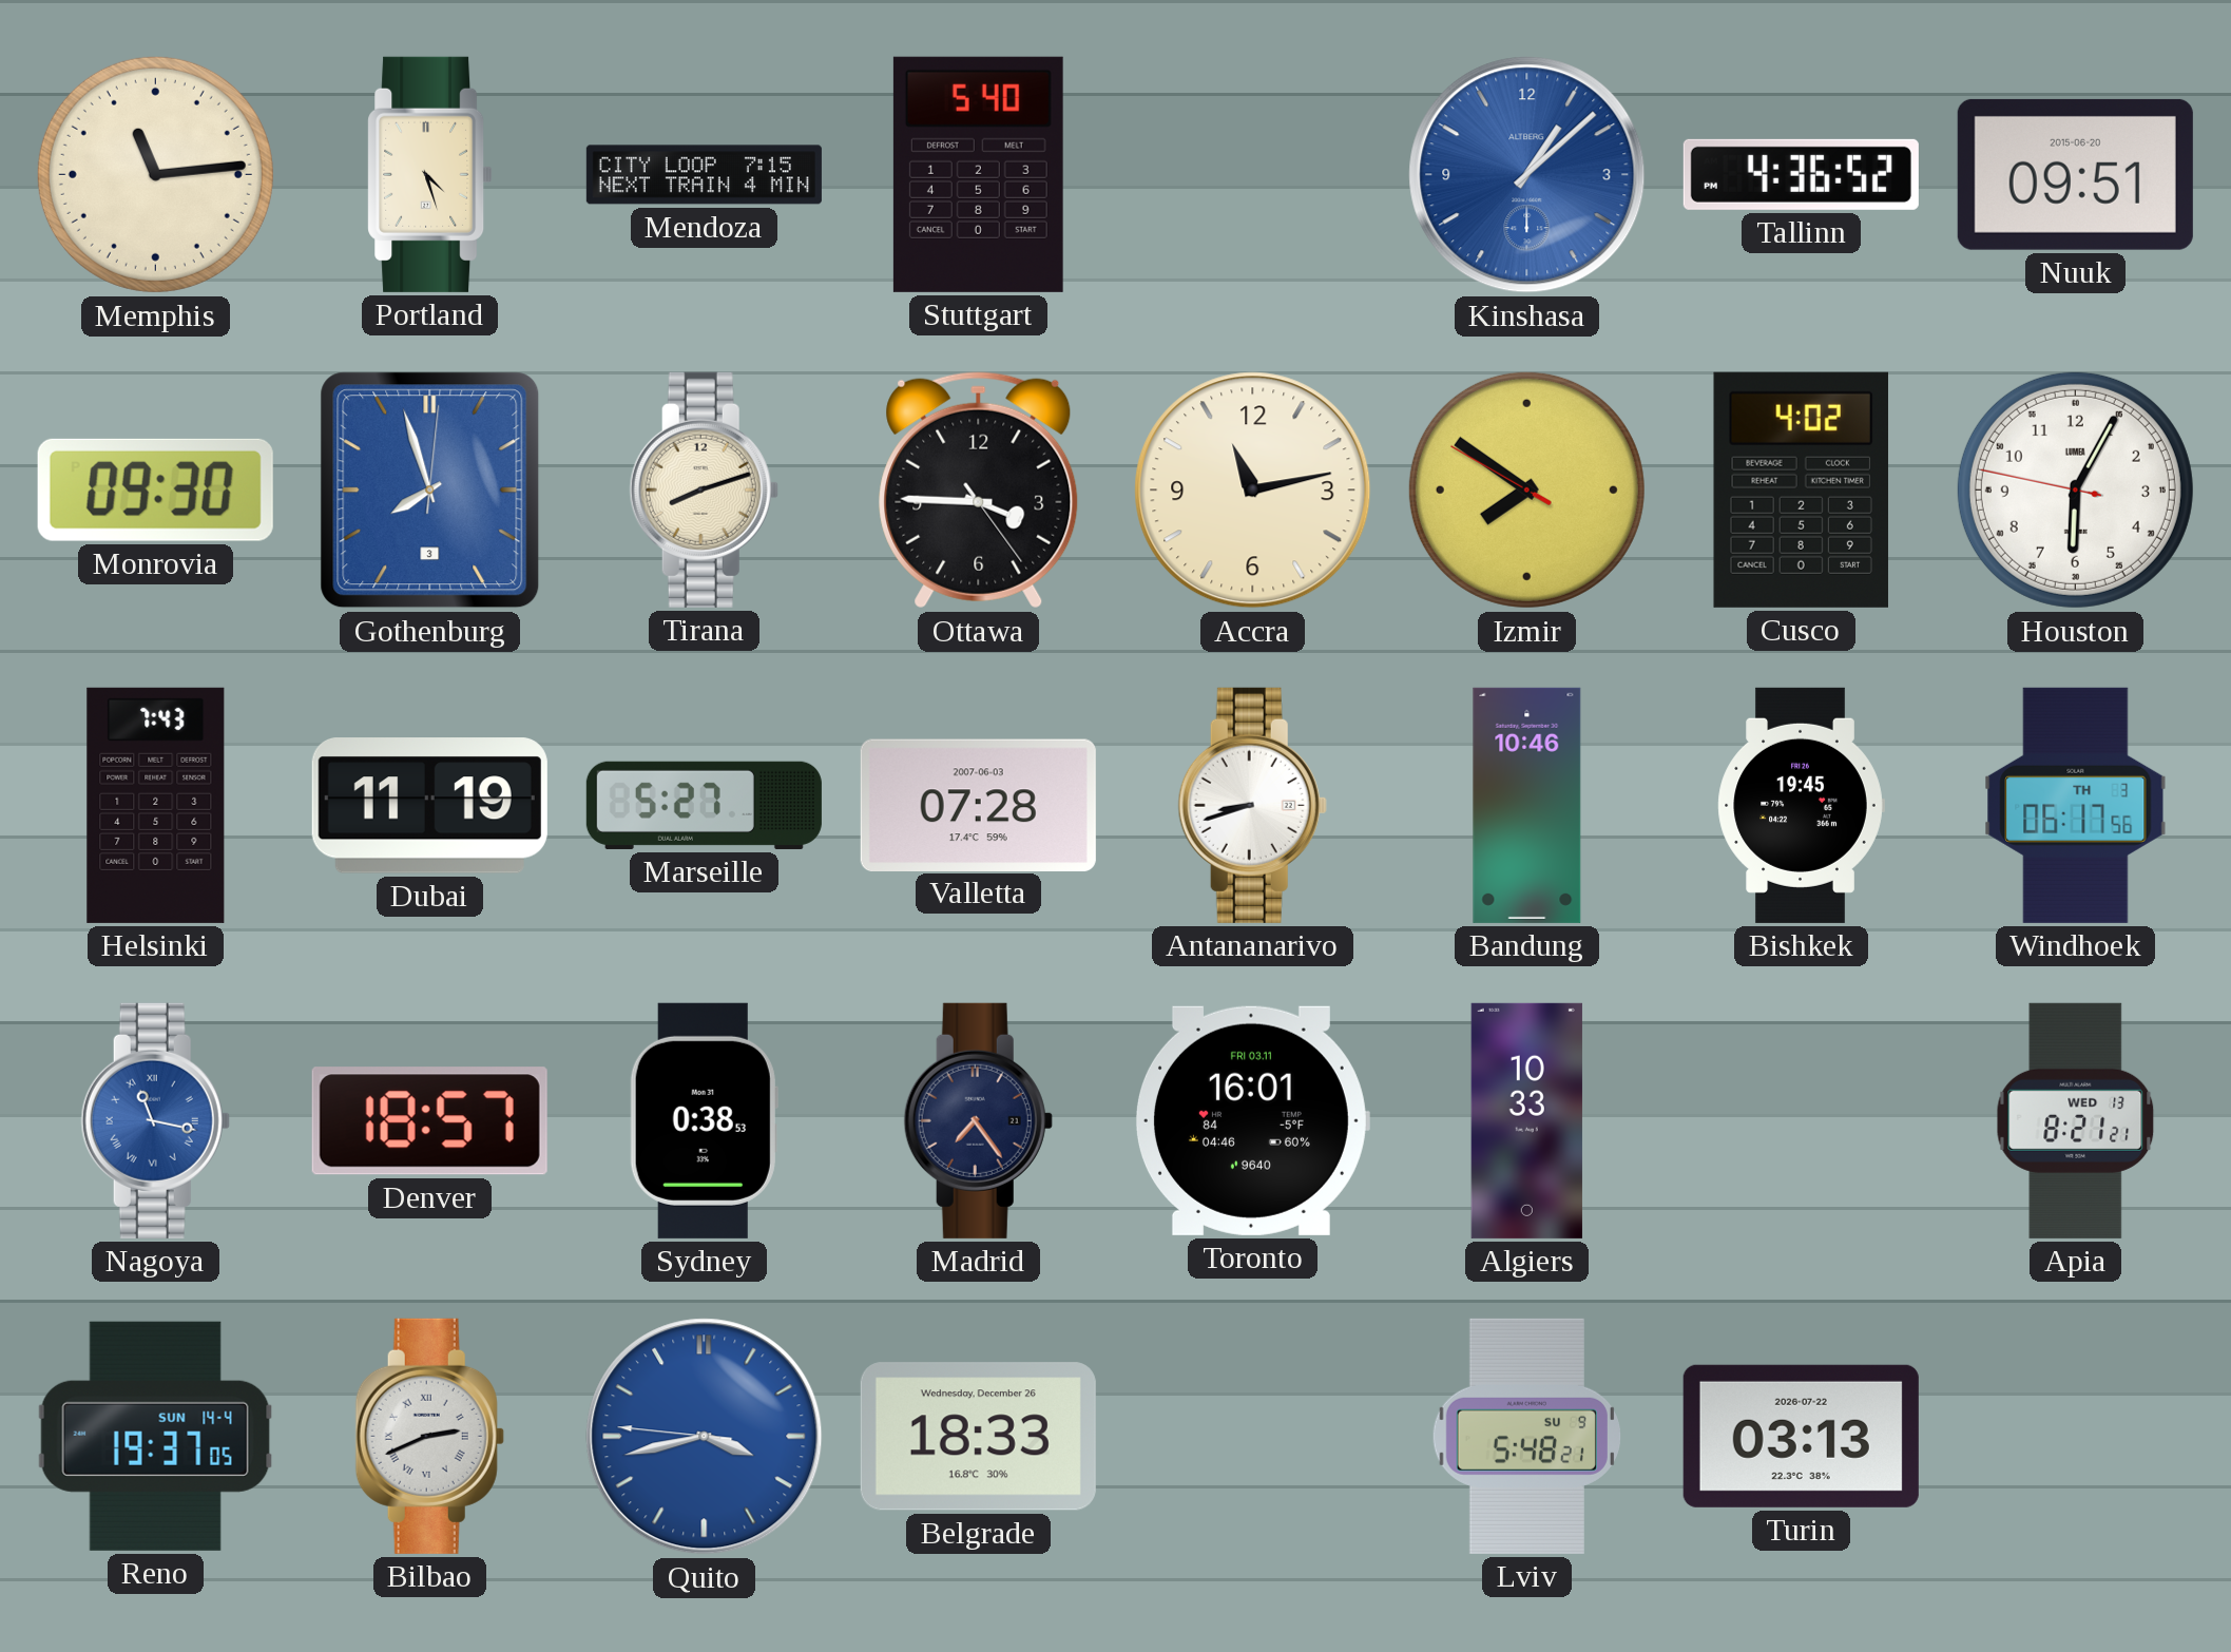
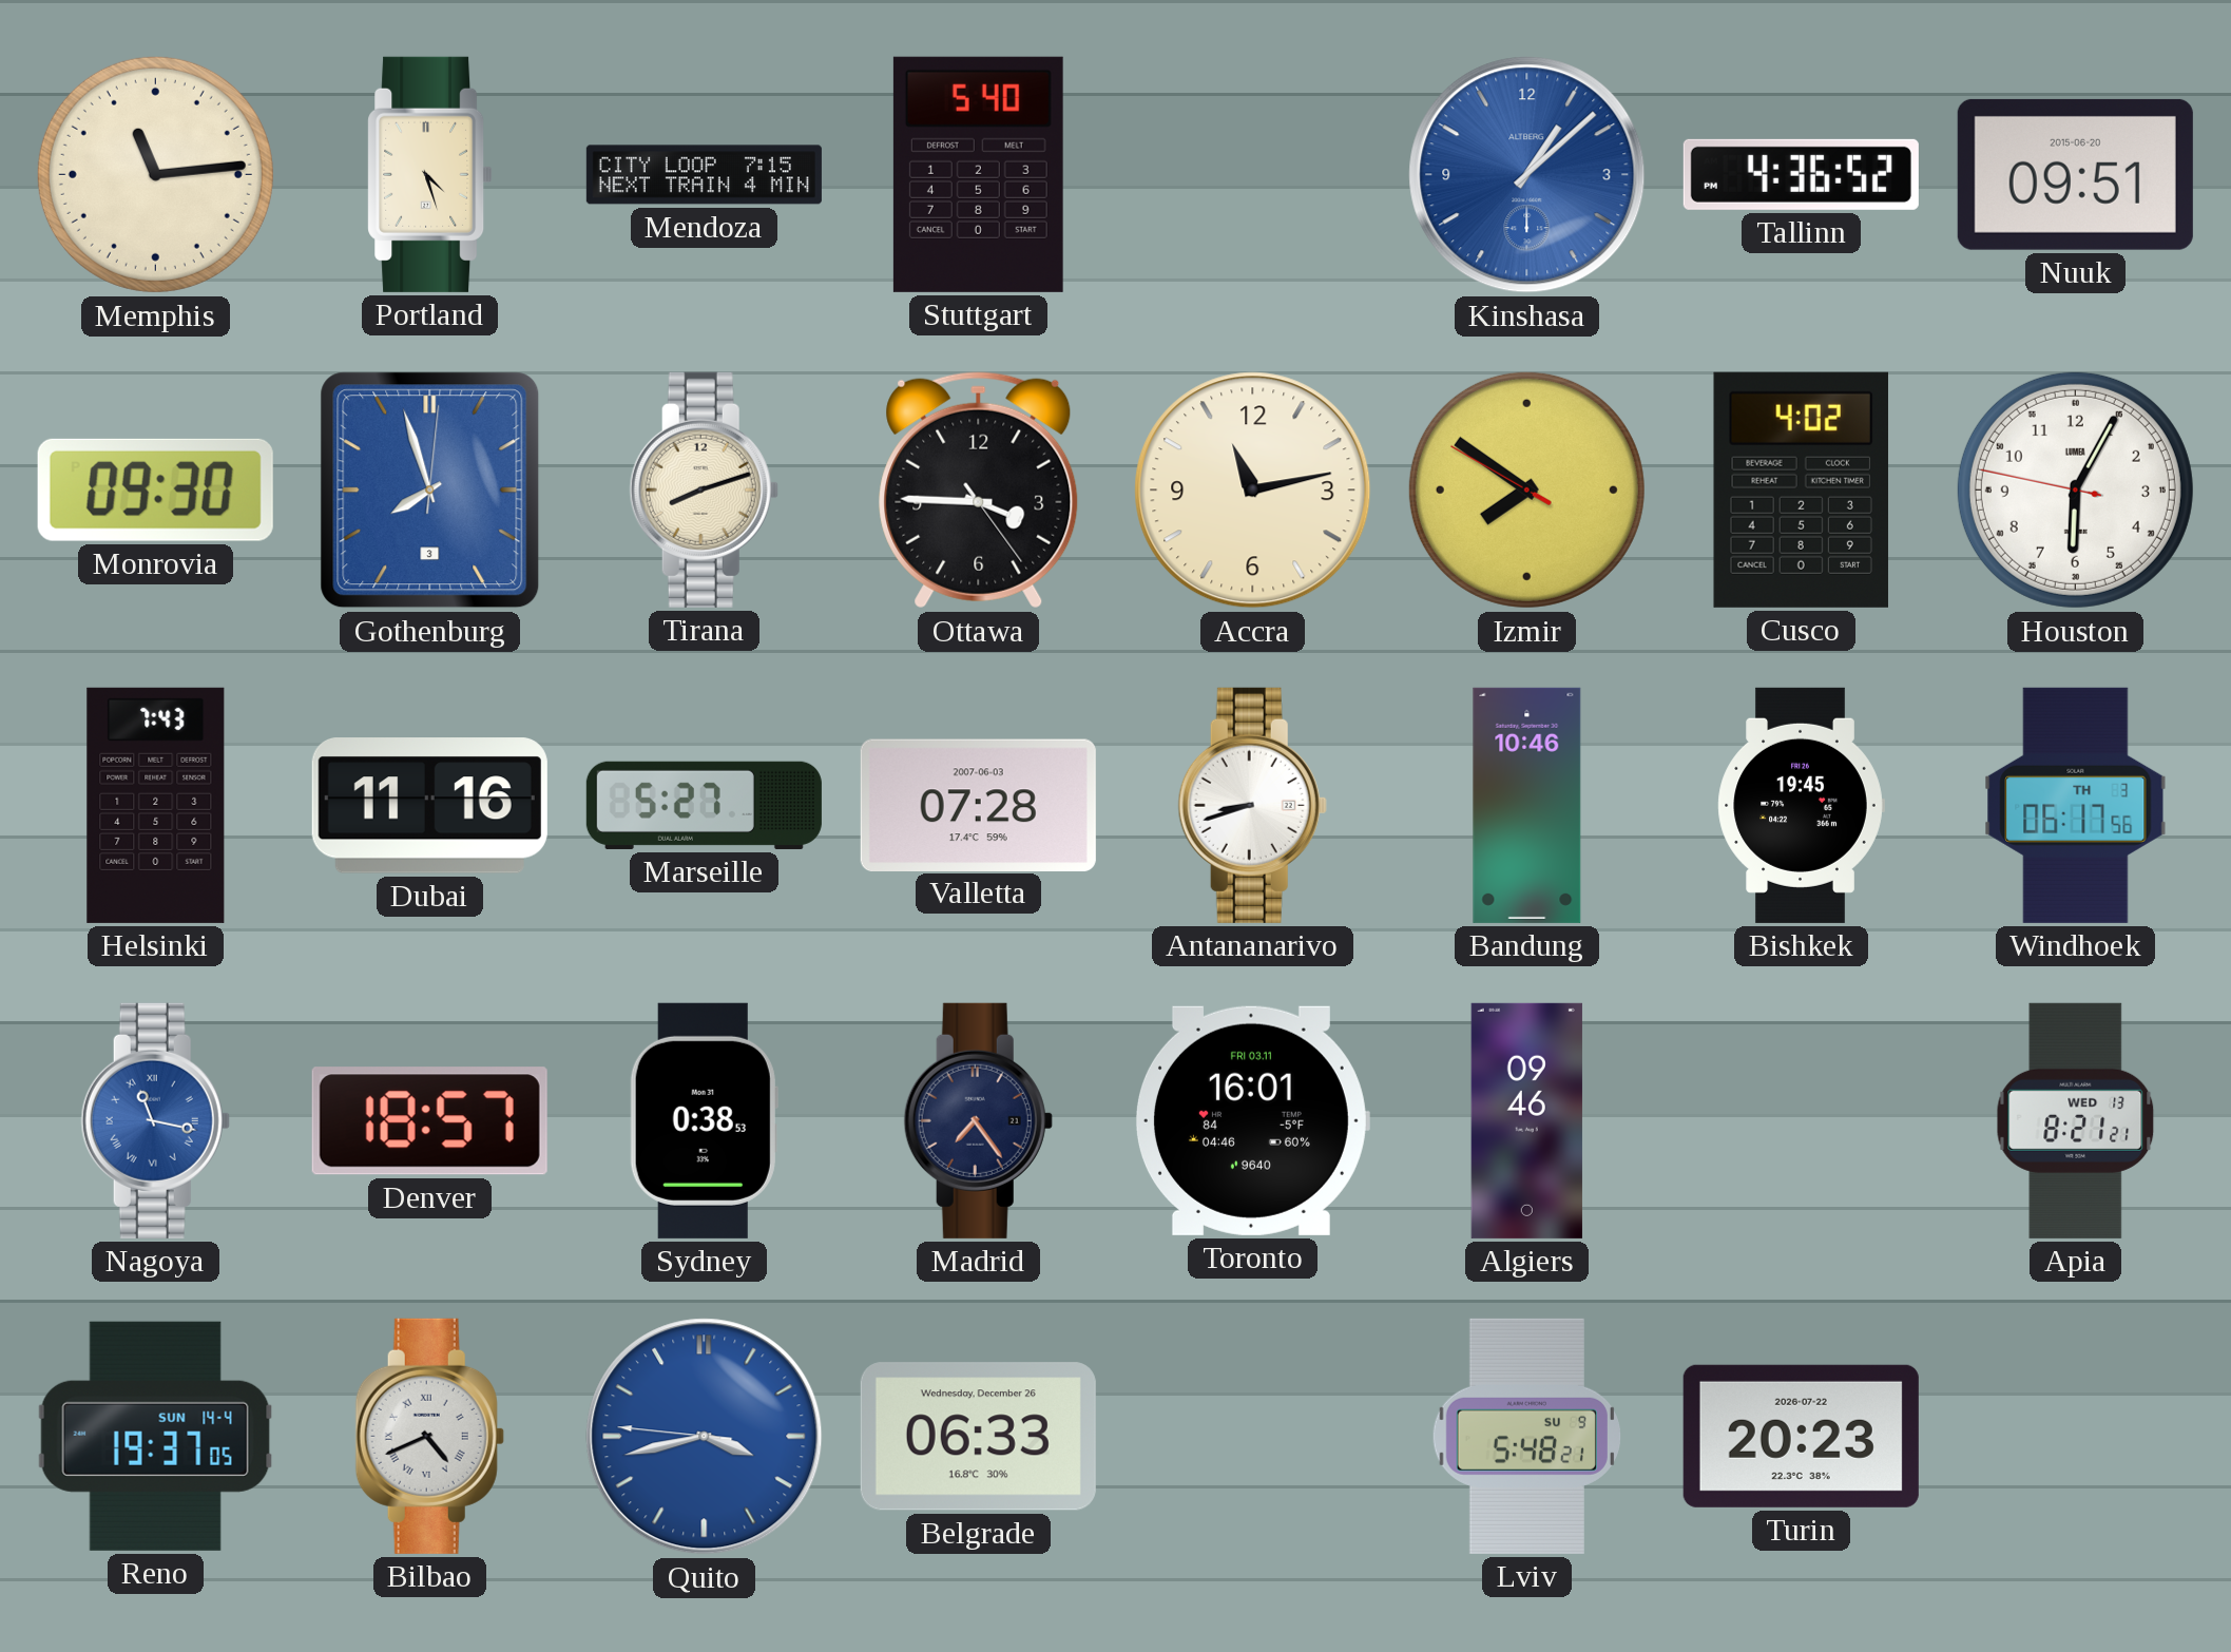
Dubai: 11:19 -> 11:16
Algiers: 10:33 -> 09:46
Bilbao: 2:41 -> 4:41
Belgrade: 18:33 -> 06:33
Turin: 03:13 -> 20:23
